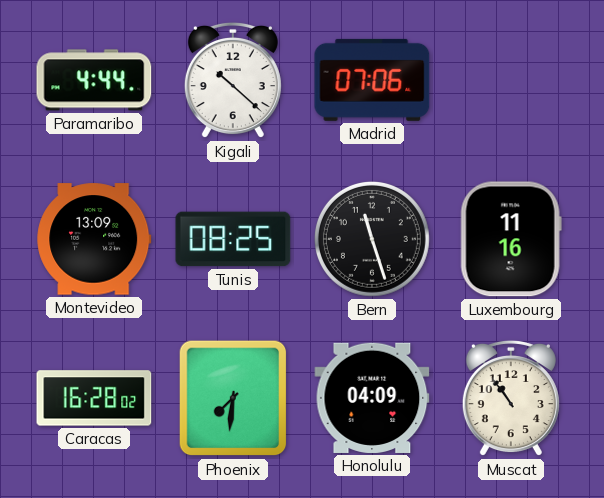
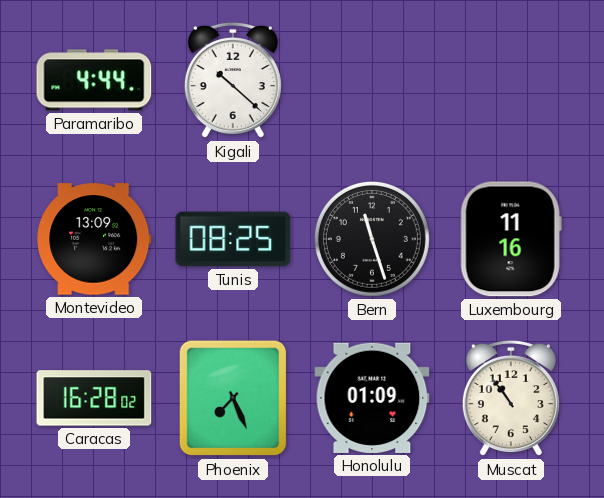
Madrid: 07:06 -> none
Phoenix: 7:31 -> 7:26
Honolulu: 04:09 -> 01:09
